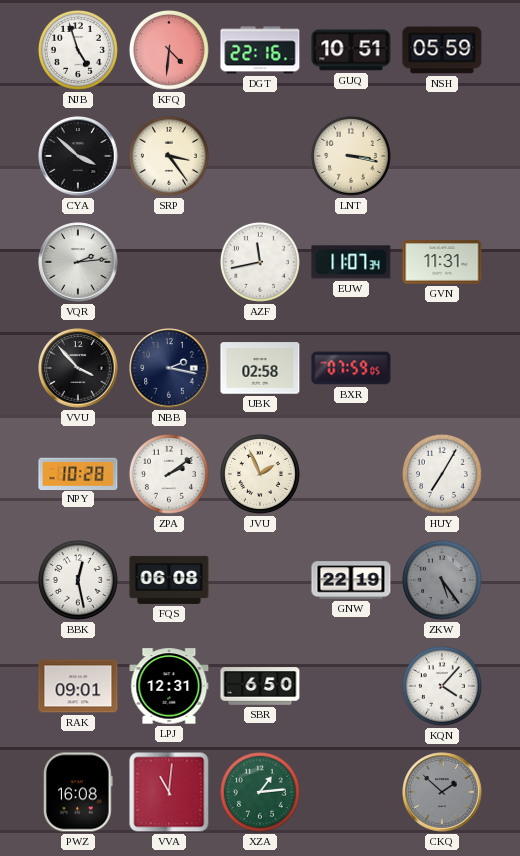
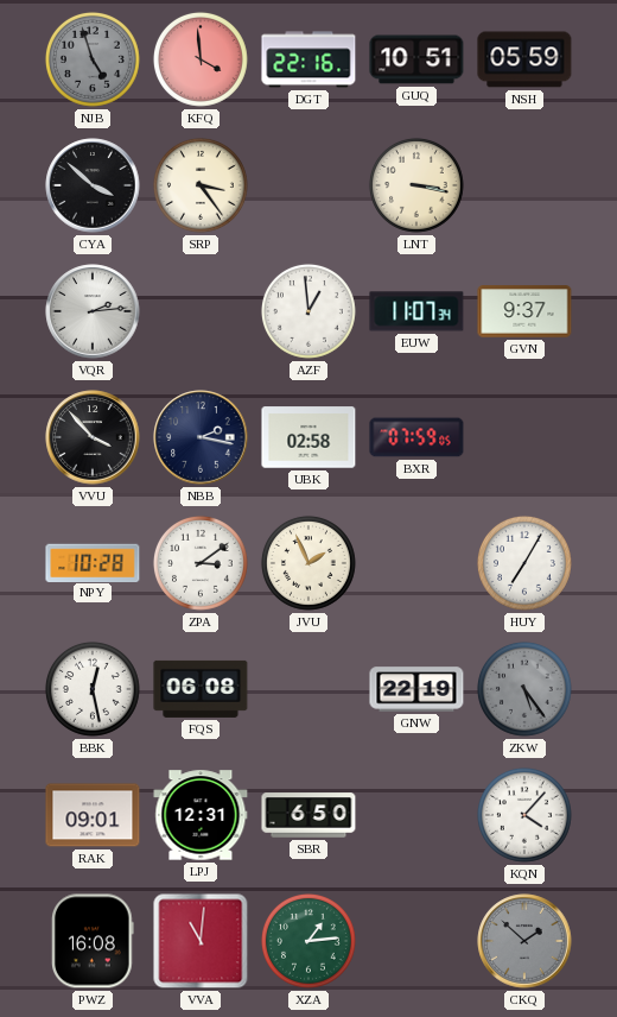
NJB dial: white -> grey
KFQ: 4:31 -> 3:59
AZF: 11:43 -> 12:59
GVN: 11:31 -> 9:37
ZPA: 2:09 -> 3:09
